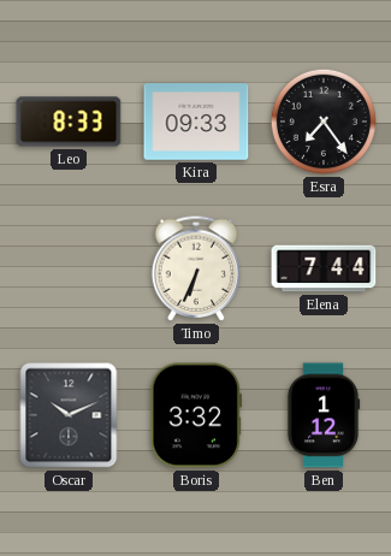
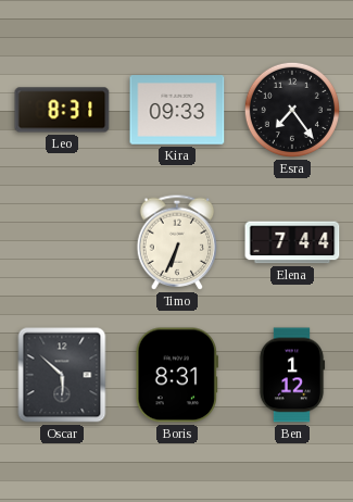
Leo: 8:33 -> 8:31
Oscar: 10:11 -> 5:52
Boris: 3:32 -> 8:31
